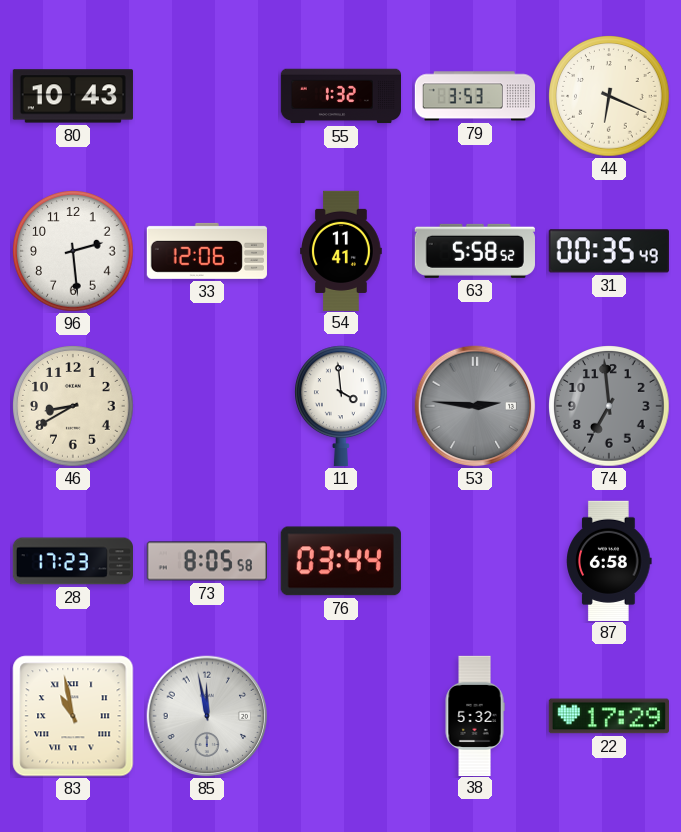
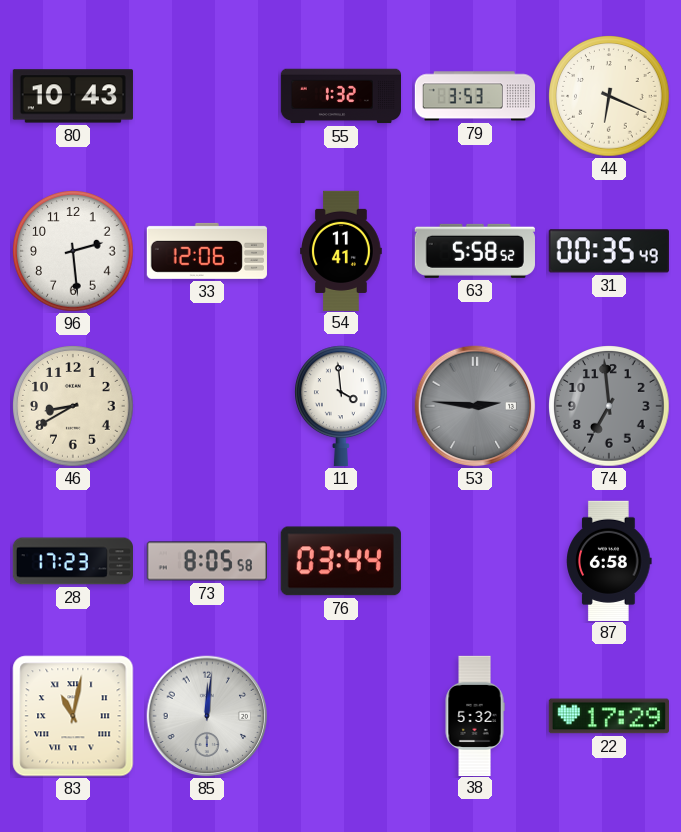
83: 10:58 -> 11:02
85: 11:58 -> 12:01
